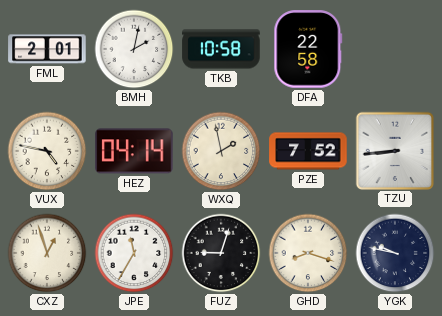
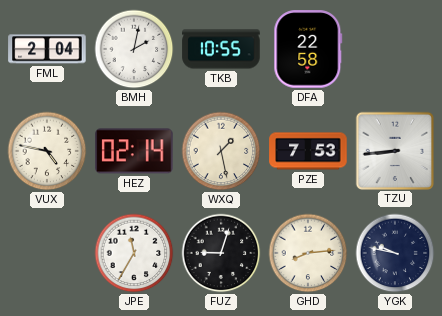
FML: 2:01 -> 2:04
TKB: 10:58 -> 10:55
HEZ: 04:14 -> 02:14
WXQ: 1:58 -> 1:28
PZE: 7:52 -> 7:53
CXZ: 12:57 -> none
GHD: 8:18 -> 8:14
